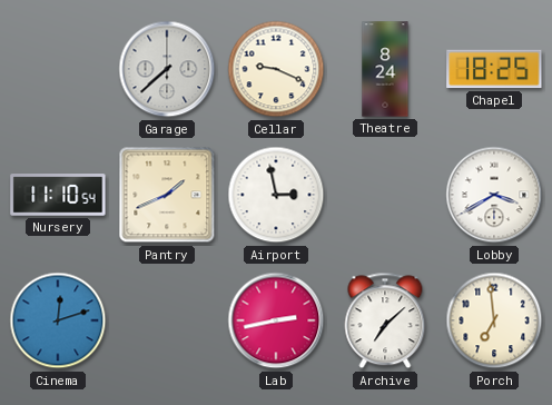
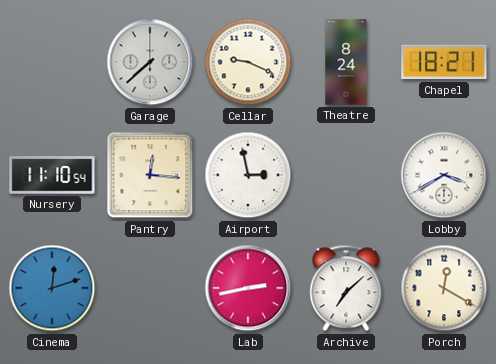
Chapel: 18:25 -> 18:21
Pantry: 1:41 -> 12:16
Porch: 6:59 -> 12:20
